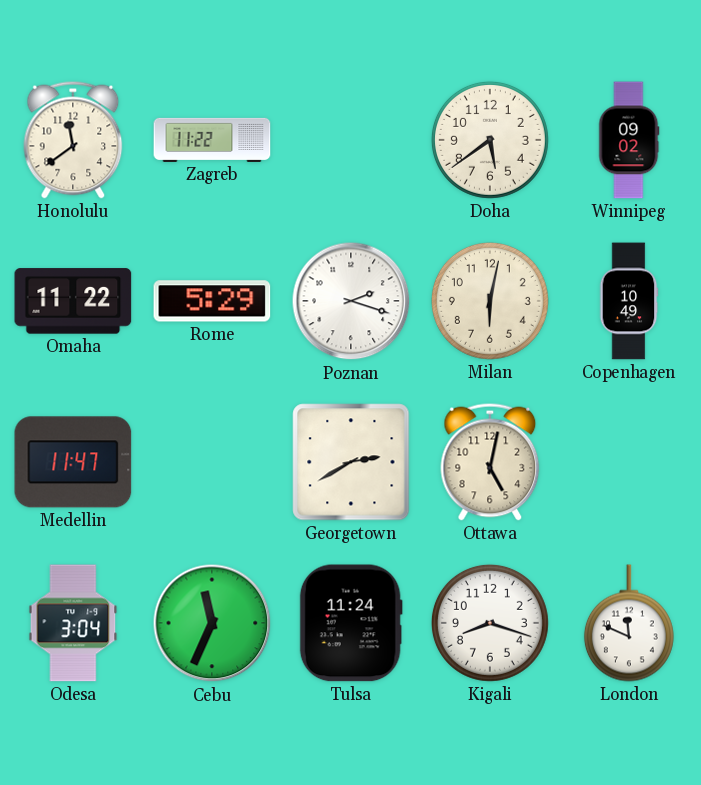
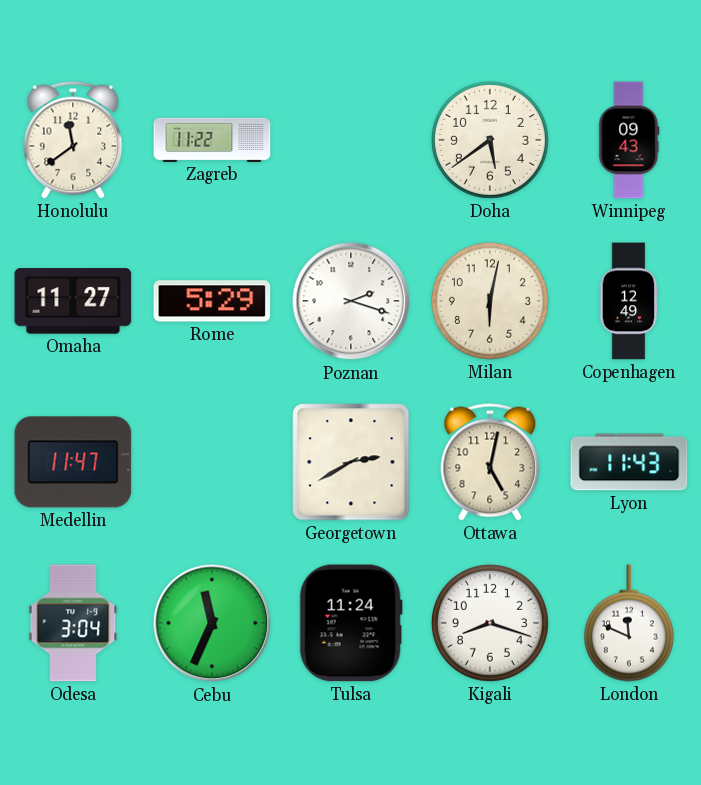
Winnipeg: 09:02 -> 09:43
Omaha: 11:22 -> 11:27
Copenhagen: 10:49 -> 12:49
Lyon: none -> 11:43
